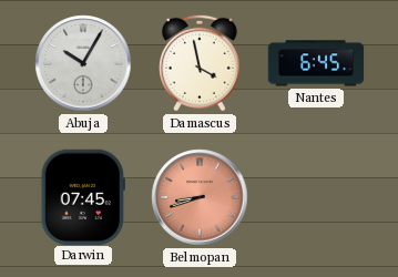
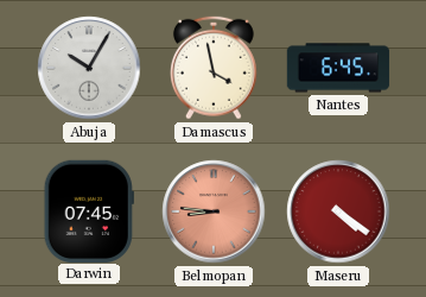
Belmopan: 8:42 -> 8:46
Maseru: none -> 4:21
